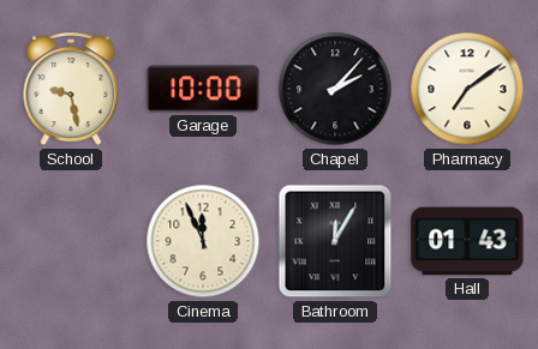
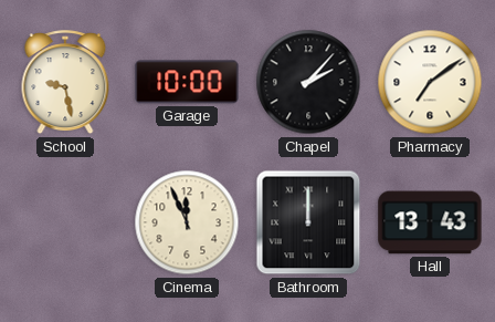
Bathroom: 12:05 -> 12:00
Hall: 01:43 -> 13:43
